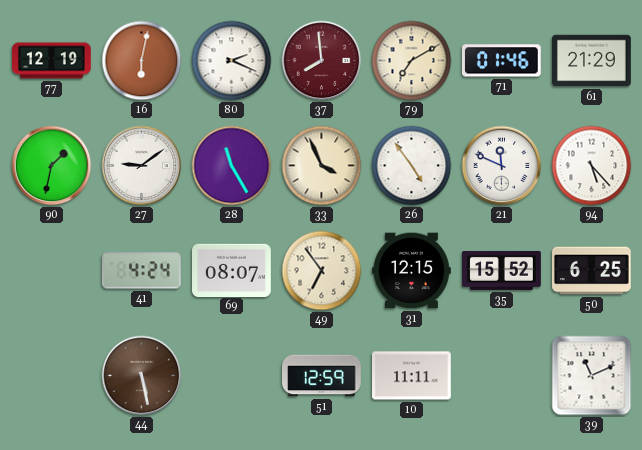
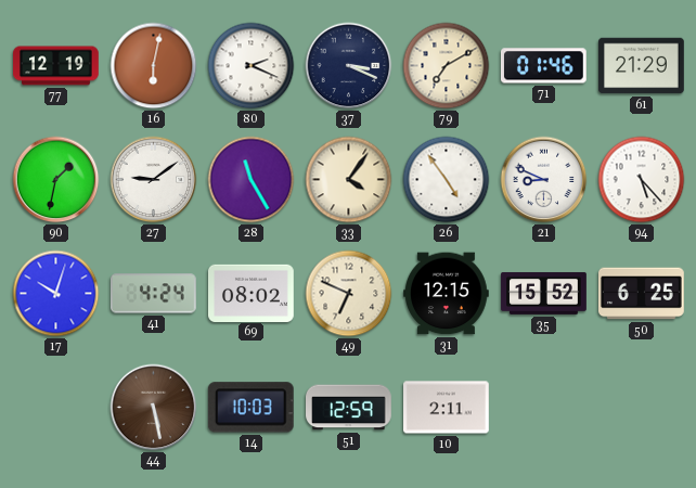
37: 7:59 -> 3:19
37 dial: burgundy -> navy
33: 3:56 -> 4:06
21: 11:49 -> 8:49
17: none -> 10:03
69: 08:07 -> 08:02
49: 6:54 -> 6:49
14: none -> 10:03
10: 11:11 -> 2:11
39: 11:11 -> none
